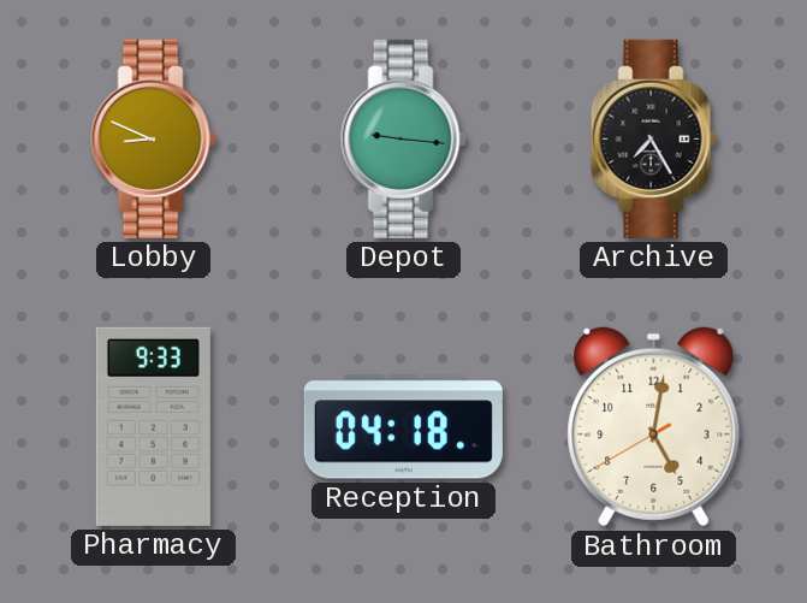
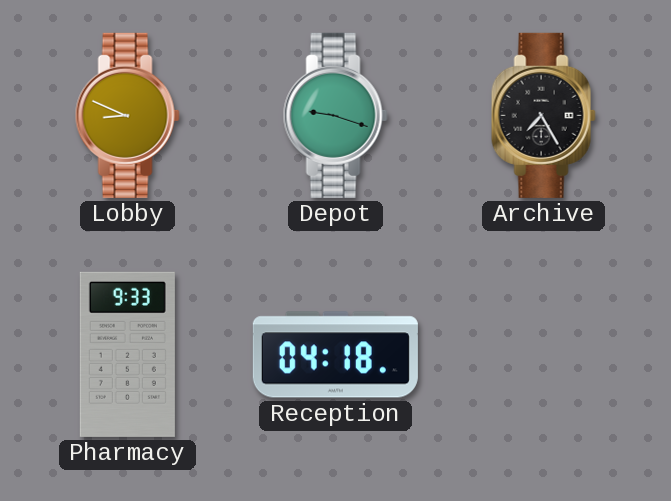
Depot: 9:16 -> 9:18
Bathroom: 5:01 -> none
